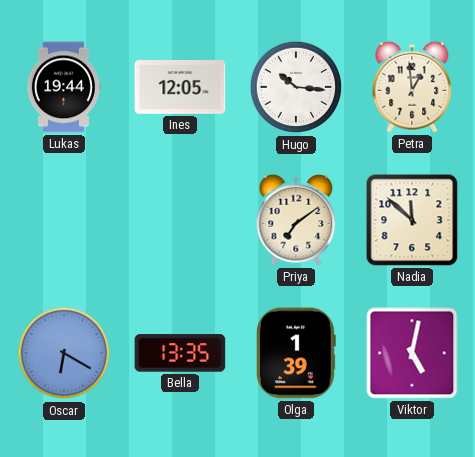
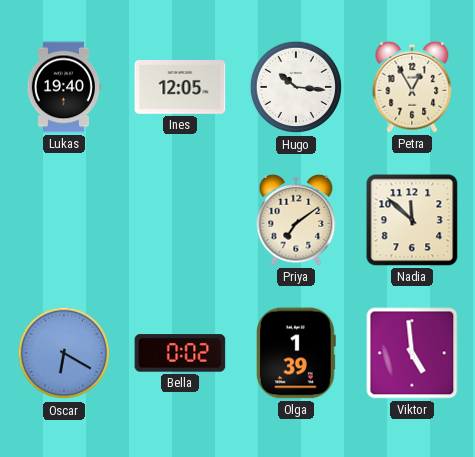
Lukas: 19:44 -> 19:40
Petra: 12:59 -> 12:55
Bella: 13:35 -> 0:02
Viktor: 5:02 -> 4:59
